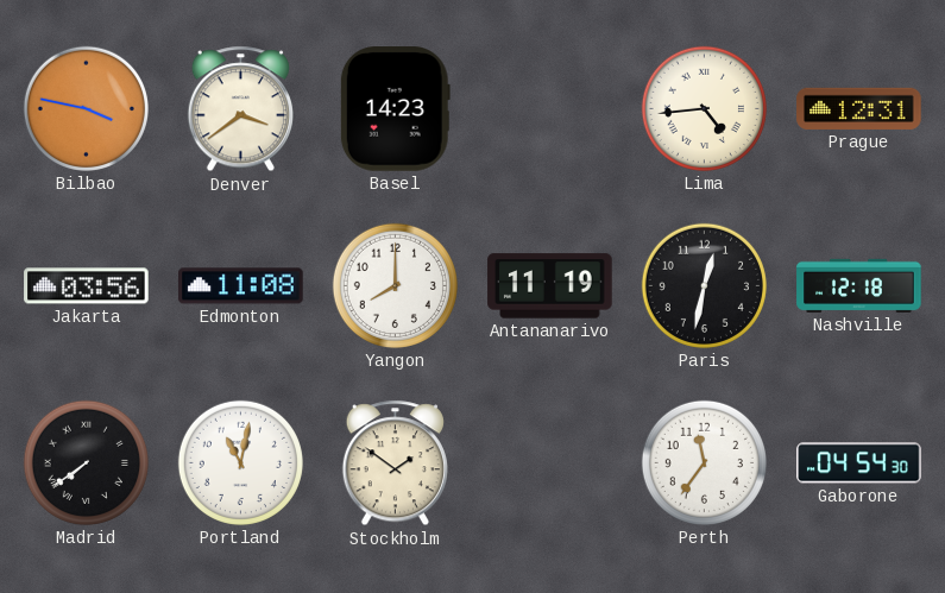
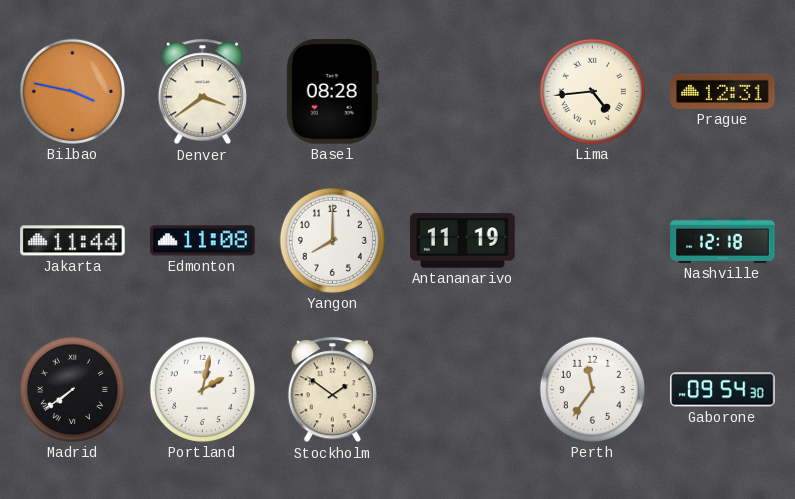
Basel: 14:23 -> 08:28
Jakarta: 03:56 -> 11:44
Paris: 12:32 -> none
Portland: 11:02 -> 2:02
Gaborone: 04:54 -> 09:54
